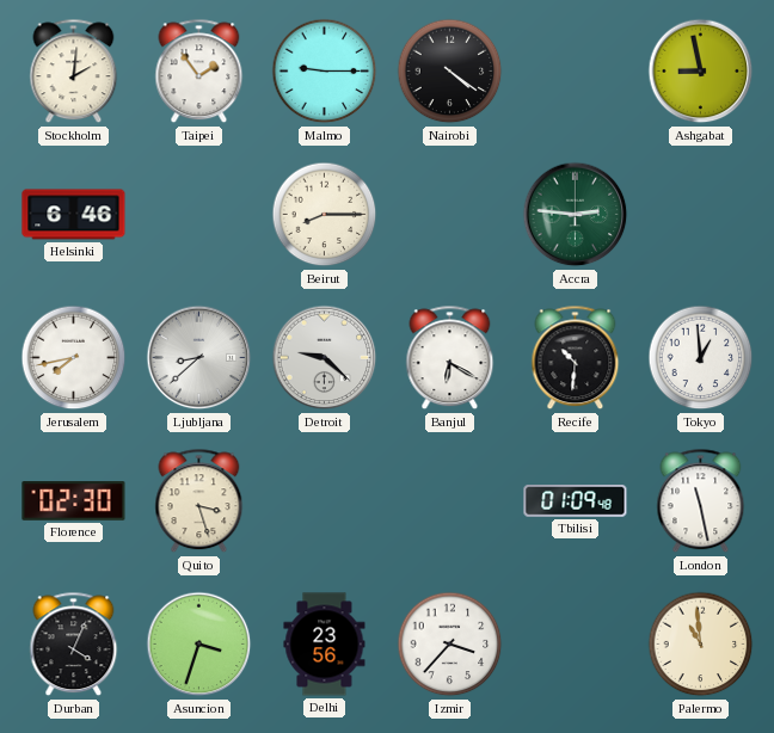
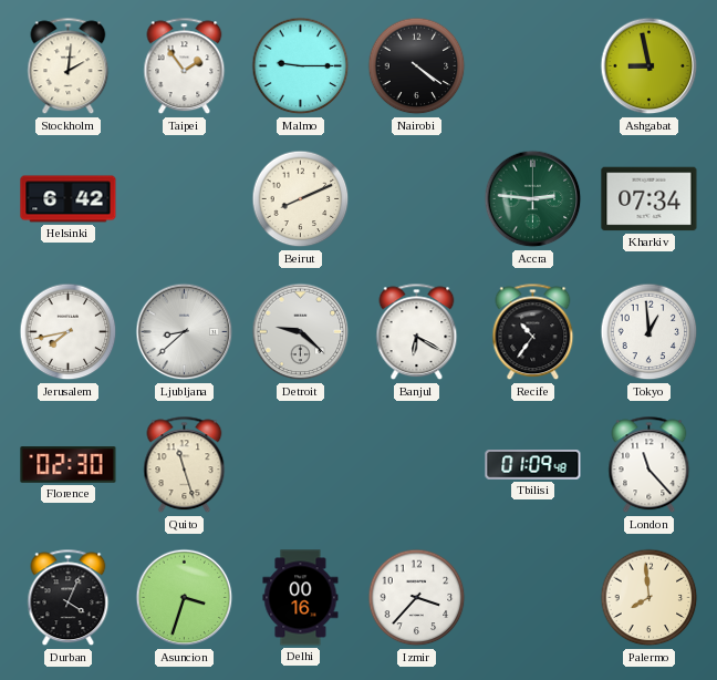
Helsinki: 6:46 -> 6:42
Beirut: 8:15 -> 8:11
Kharkiv: none -> 07:34
Recife: 10:31 -> 10:36
Quito: 3:27 -> 11:27
London: 11:28 -> 11:23
Delhi: 23:56 -> 00:16
Palermo: 10:59 -> 7:59
